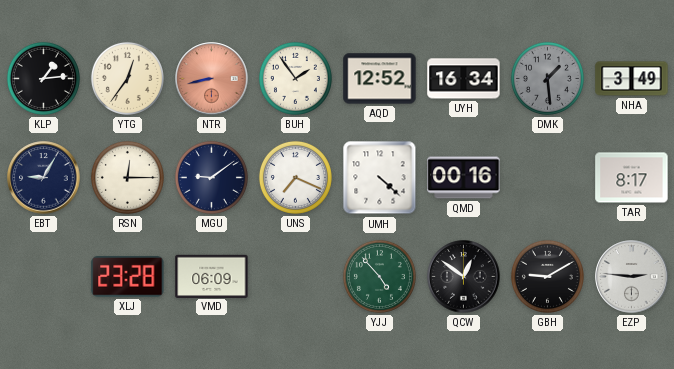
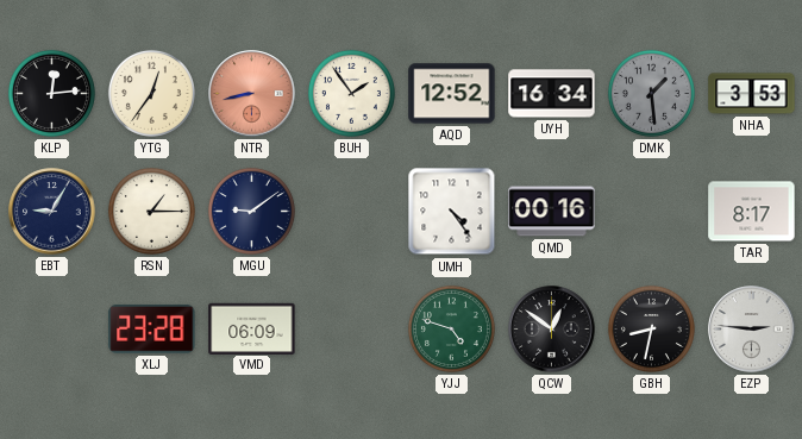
KLP: 1:14 -> 12:14
NHA: 3:49 -> 3:53
RSN: 12:15 -> 1:15
UNS: 7:19 -> none
UMH: 4:22 -> 4:24
YJJ: 4:53 -> 4:48
GBH: 9:10 -> 8:32
